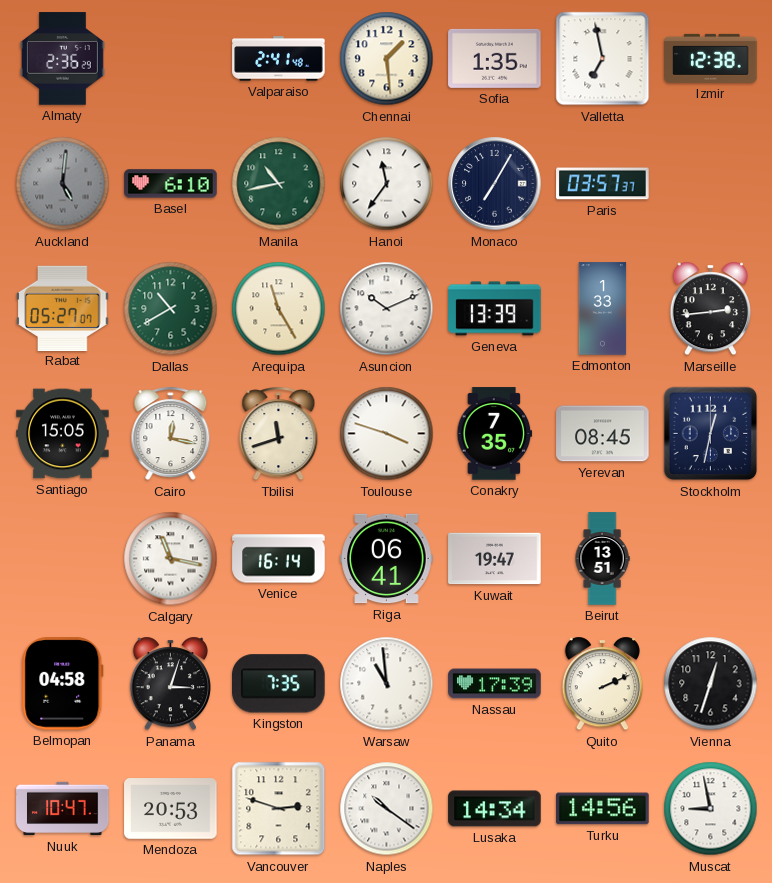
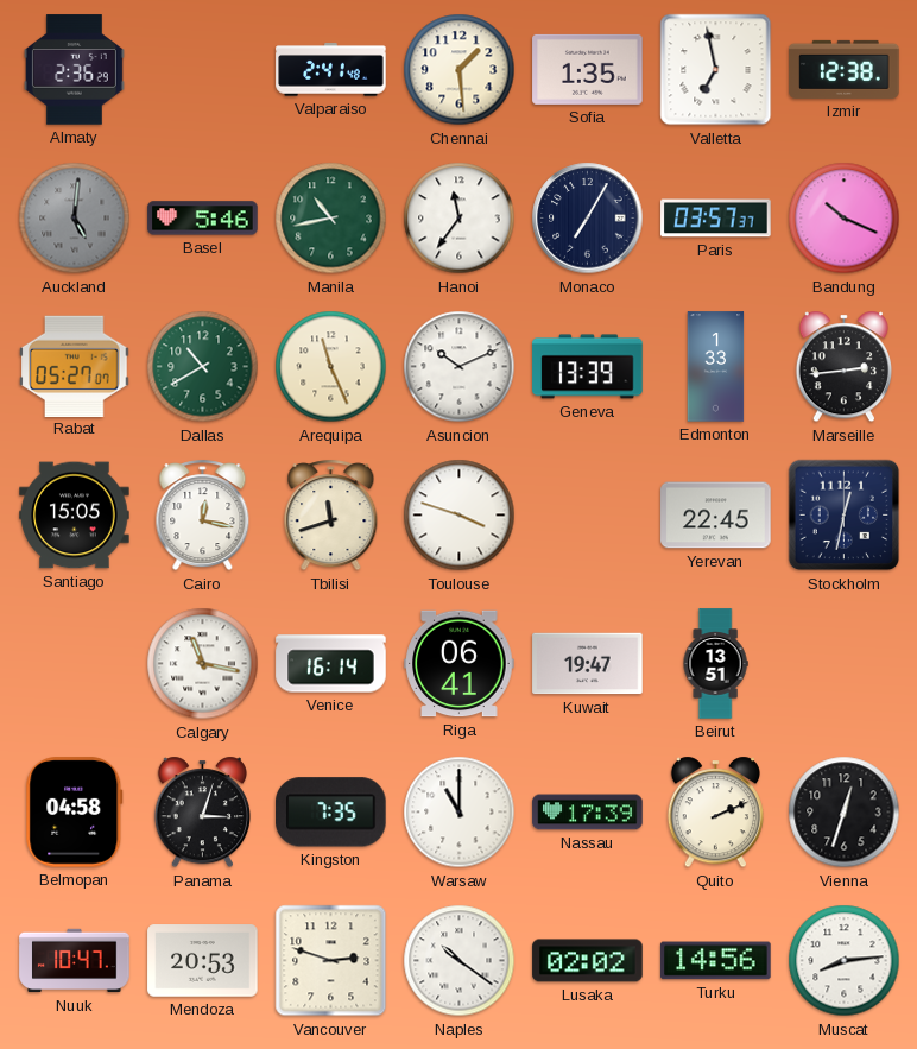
Basel: 6:10 -> 5:46
Bandung: none -> 10:19
Arequipa: 11:25 -> 11:26
Conakry: 7:35 -> none
Yerevan: 08:45 -> 22:45
Warsaw: 10:59 -> 11:00
Lusaka: 14:34 -> 02:02
Muscat: 8:58 -> 8:14
